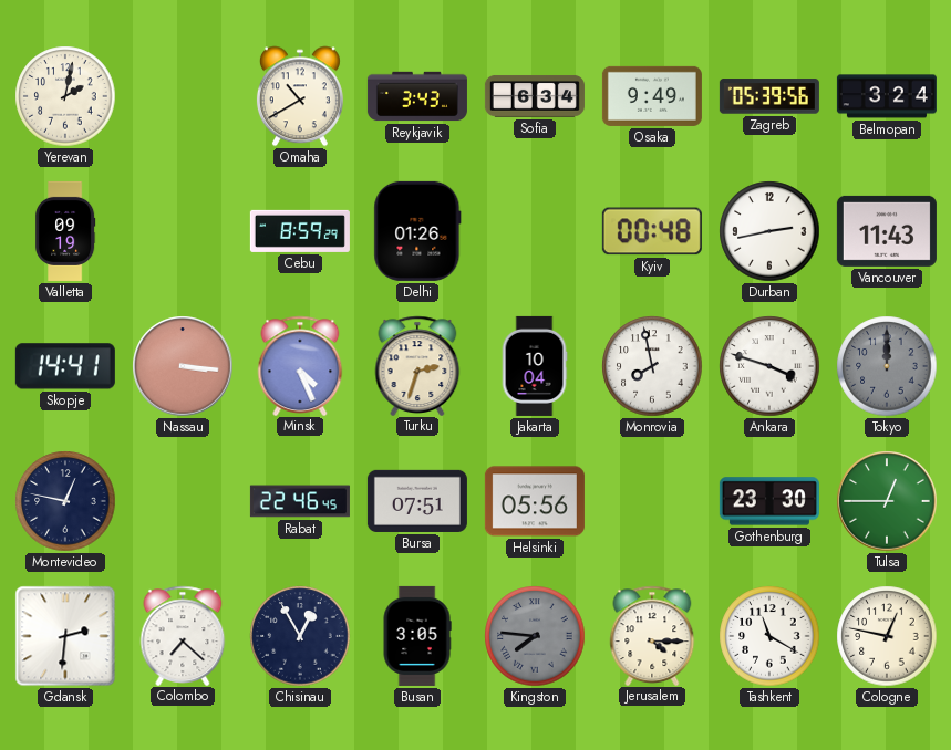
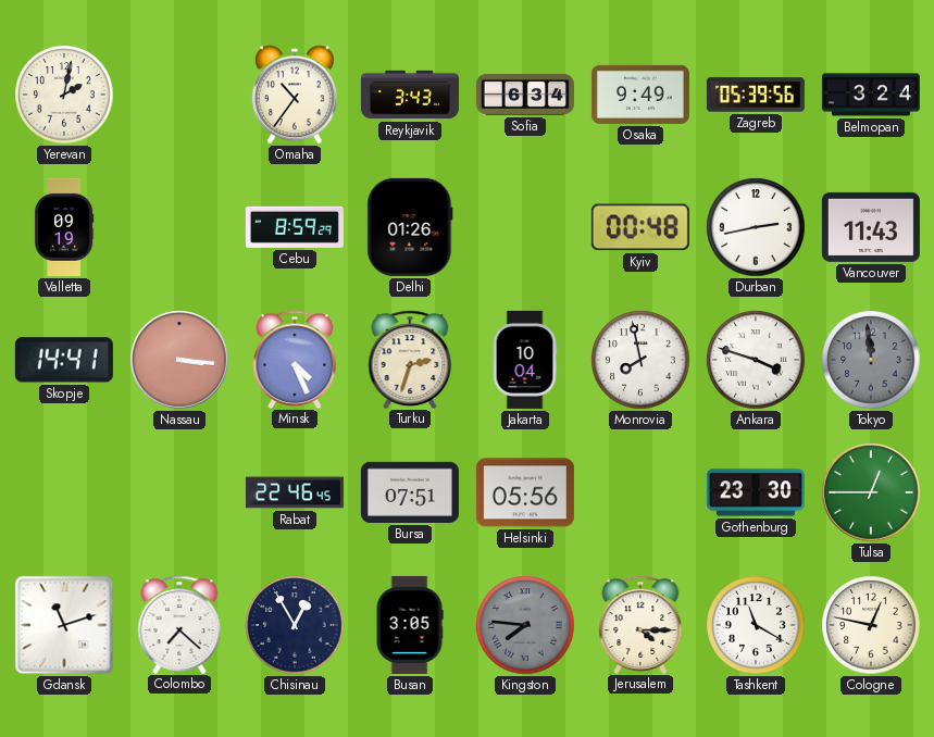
Omaha: 10:40 -> 10:36
Tokyo: 12:00 -> 11:59
Montevideo: 12:47 -> none
Gdansk: 2:31 -> 11:12
